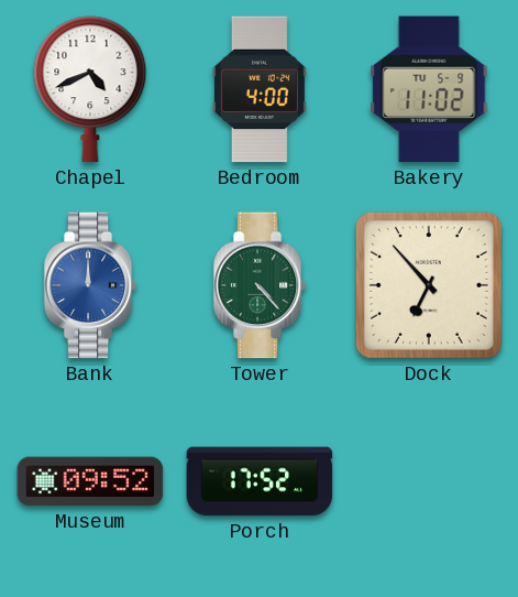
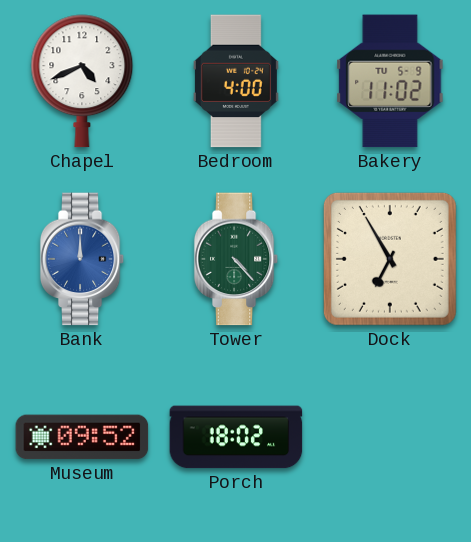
Dock: 6:53 -> 6:55
Porch: 17:52 -> 18:02
